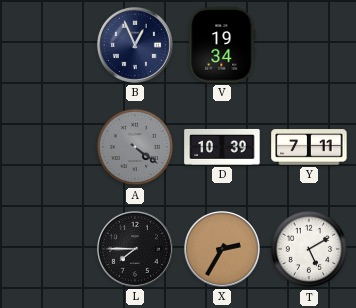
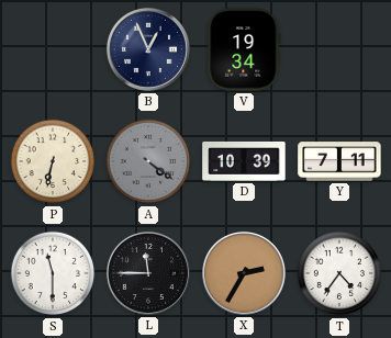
P: none -> 6:32
S: none -> 11:30
L: 7:45 -> 11:45
T: 5:10 -> 4:36
